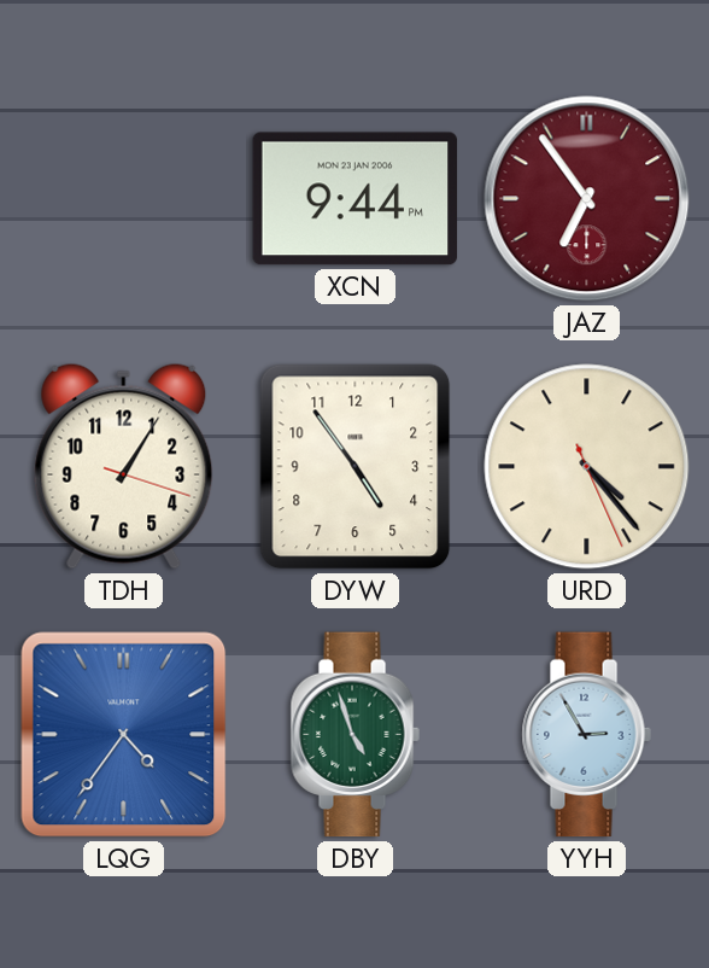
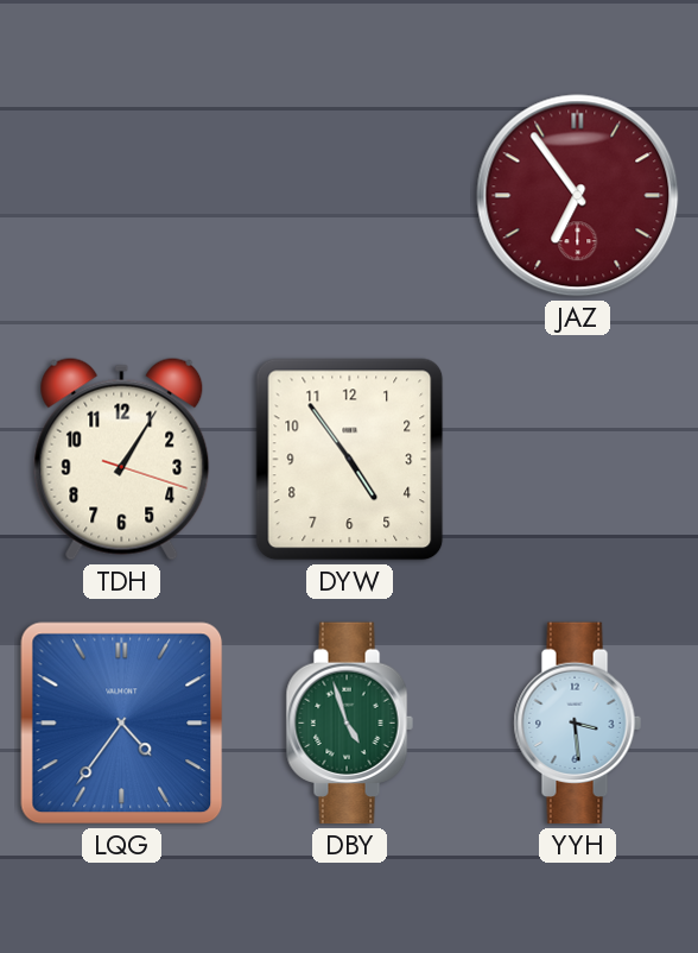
XCN: 9:44 -> none
URD: 4:23 -> none
YYH: 2:55 -> 3:29
